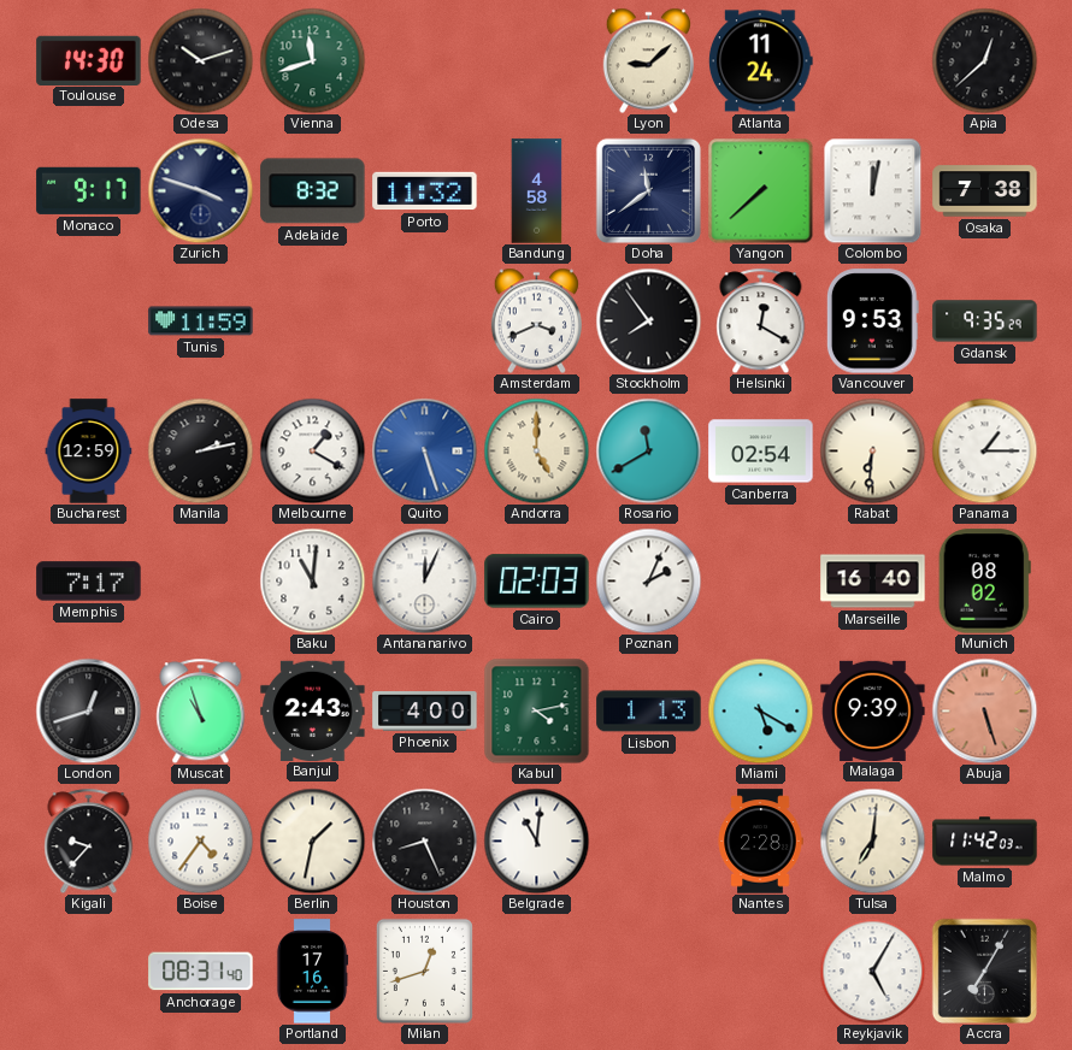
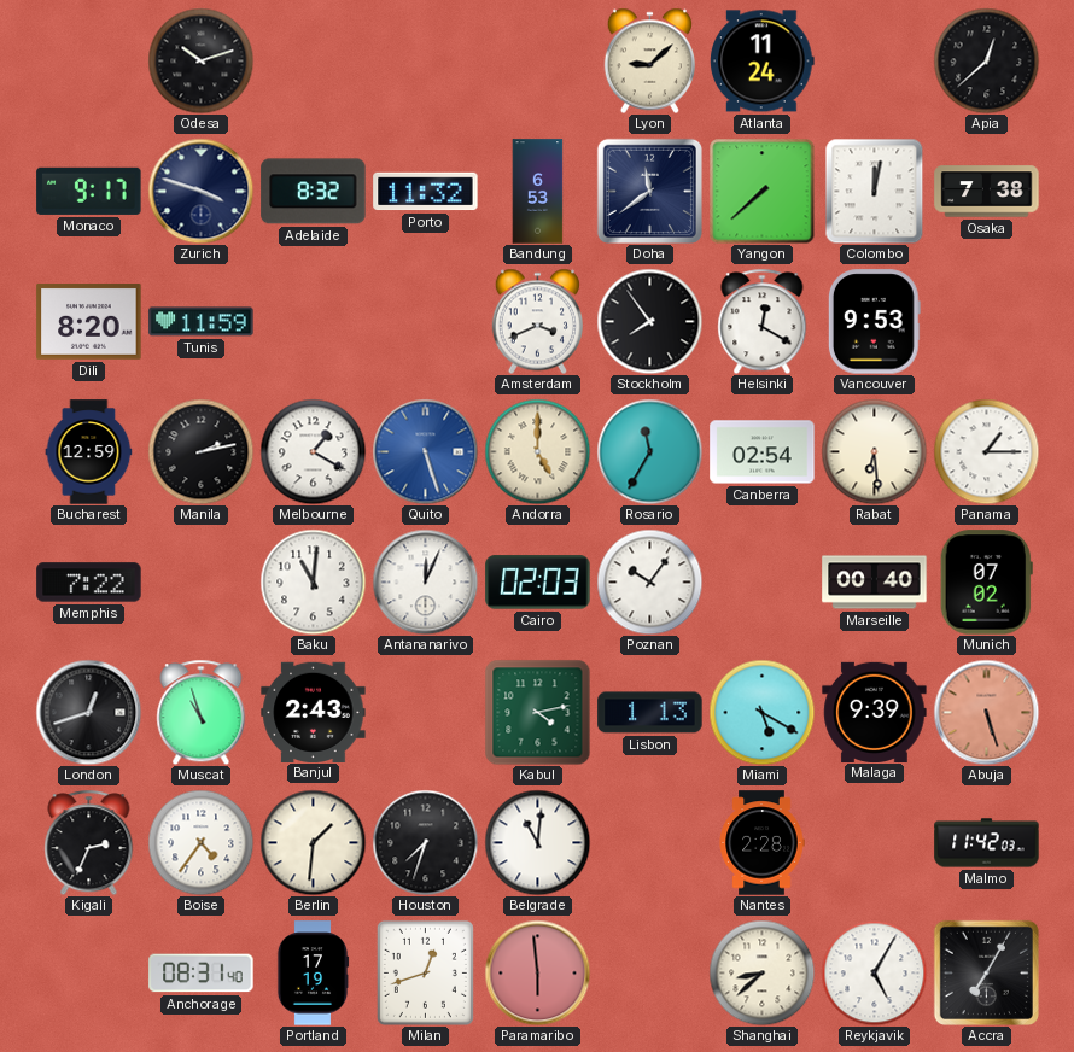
Toulouse: 14:30 -> none
Vienna: 11:42 -> none
Bandung: 4:58 -> 6:53
Dili: none -> 8:20
Gdansk: 9:35 -> none
Rosario: 11:40 -> 11:35
Rabat: 6:31 -> 6:29
Memphis: 7:17 -> 7:22
Poznan: 2:04 -> 10:06
Marseille: 16:40 -> 00:40
Munich: 08:02 -> 07:02
Phoenix: 4:00 -> none
Kigali: 9:37 -> 2:34
Berlin: 1:32 -> 1:31
Houston: 8:26 -> 7:33
Tulsa: 7:01 -> none
Portland: 17:16 -> 17:19
Paramaribo: none -> 5:59
Shanghai: none -> 8:38
